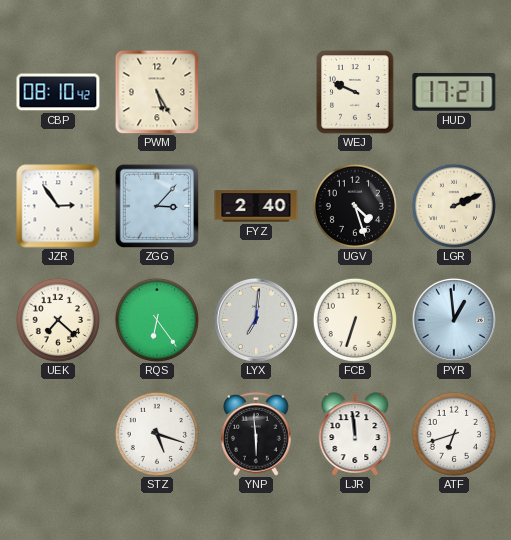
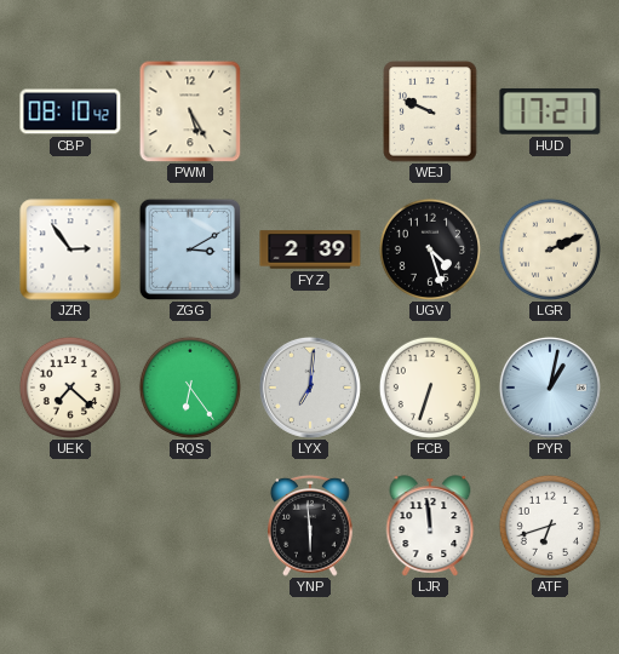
ZGG: 3:07 -> 3:10
FYZ: 2:40 -> 2:39
PYR: 12:59 -> 1:02
STZ: 5:18 -> none
